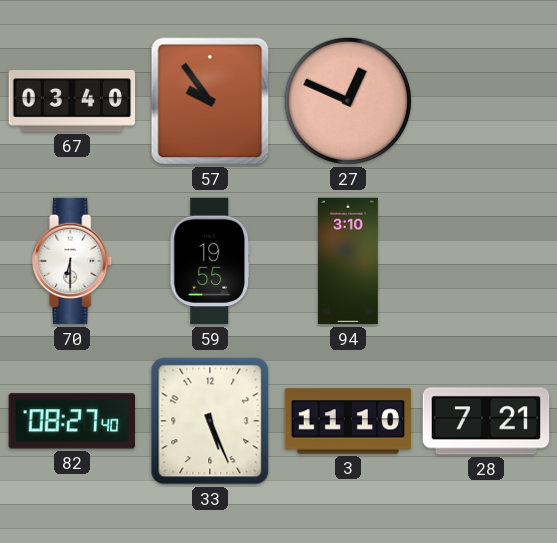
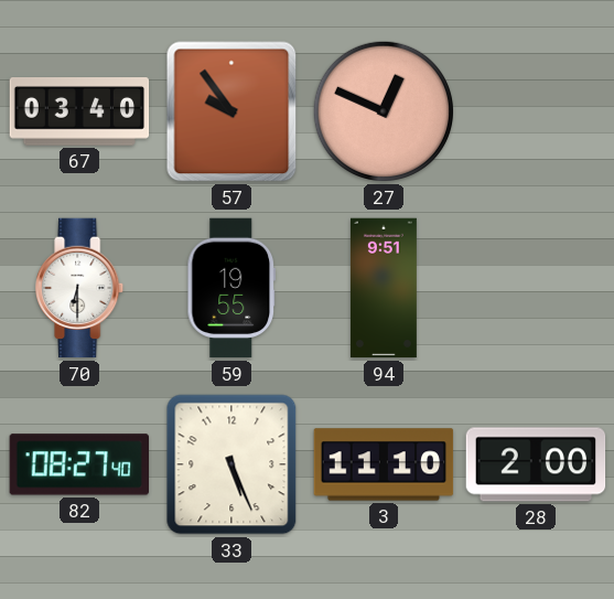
94: 3:10 -> 9:51
28: 7:21 -> 2:00
